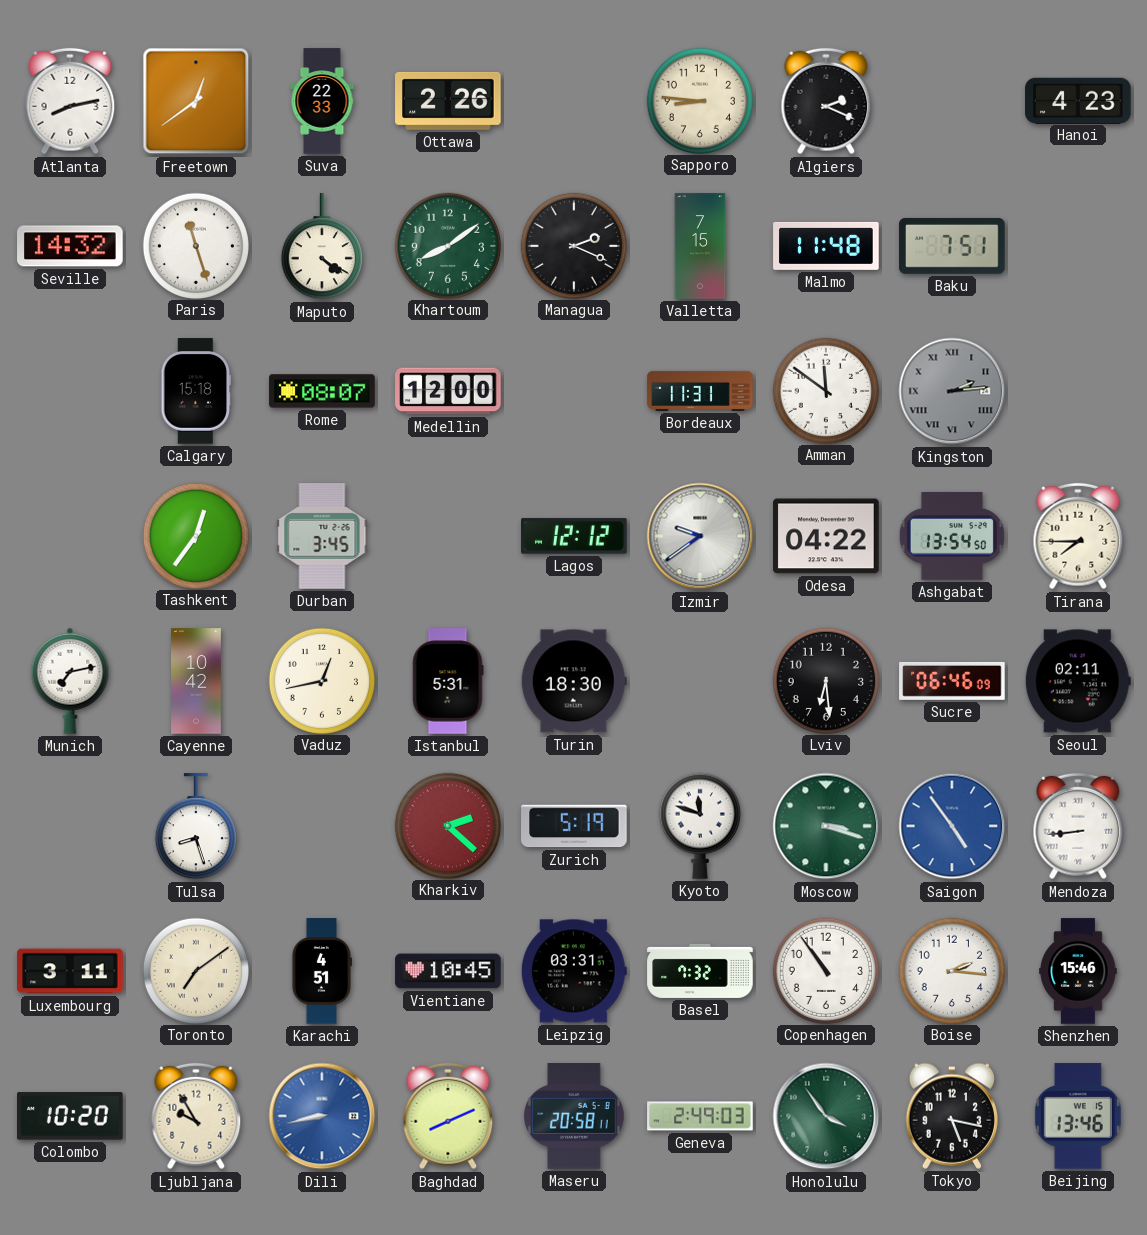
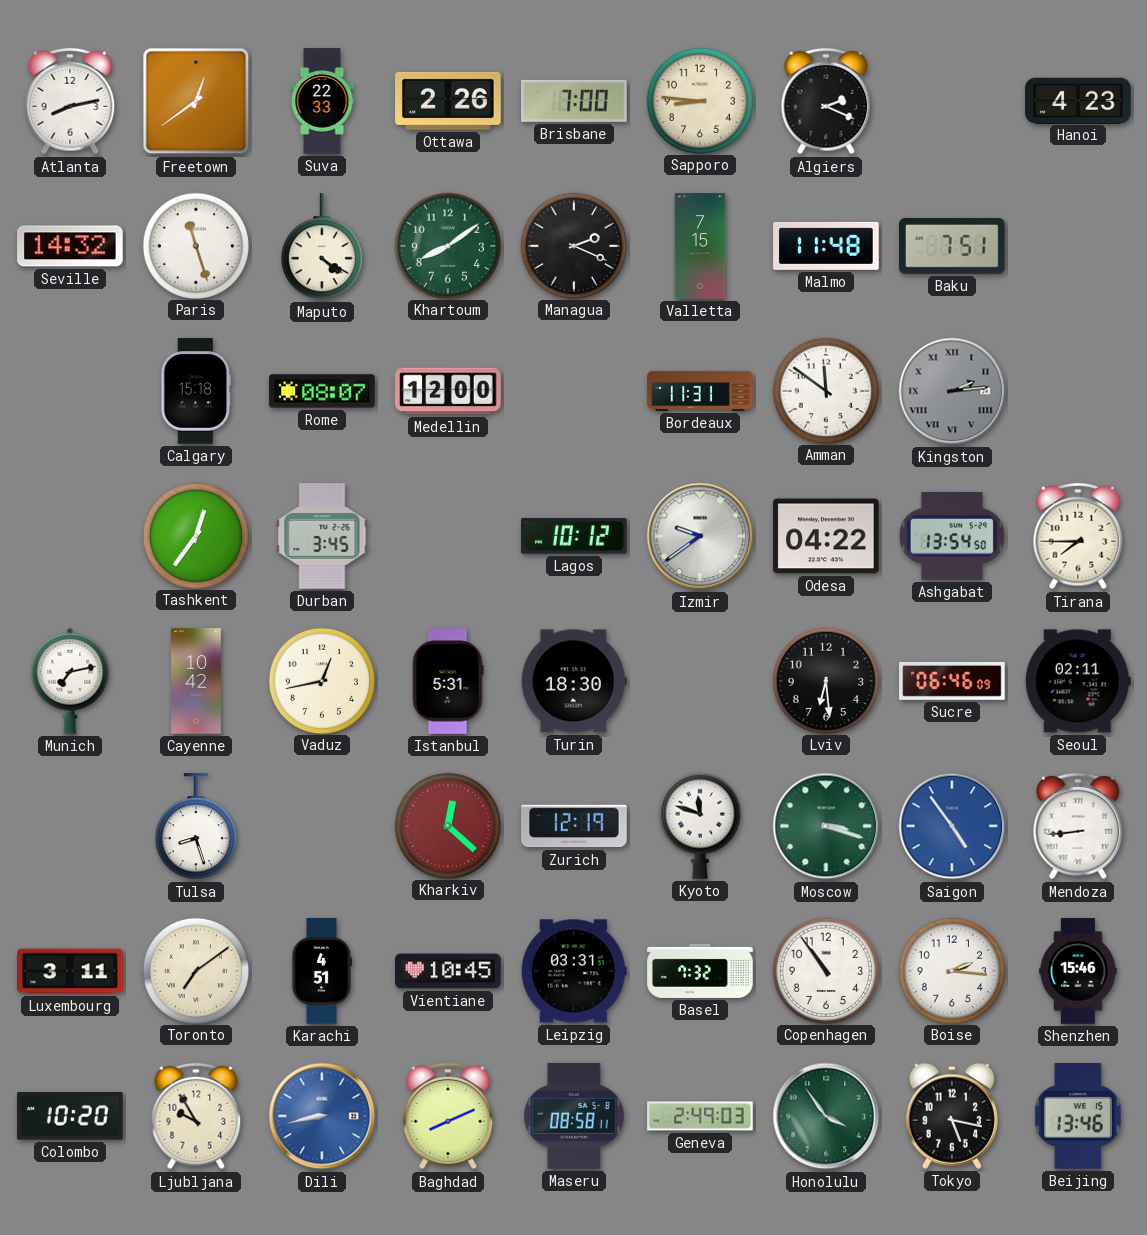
Brisbane: none -> 7:00
Lagos: 12:12 -> 10:12
Kharkiv: 2:22 -> 12:22
Zurich: 5:19 -> 12:19
Maseru: 20:58 -> 08:58
